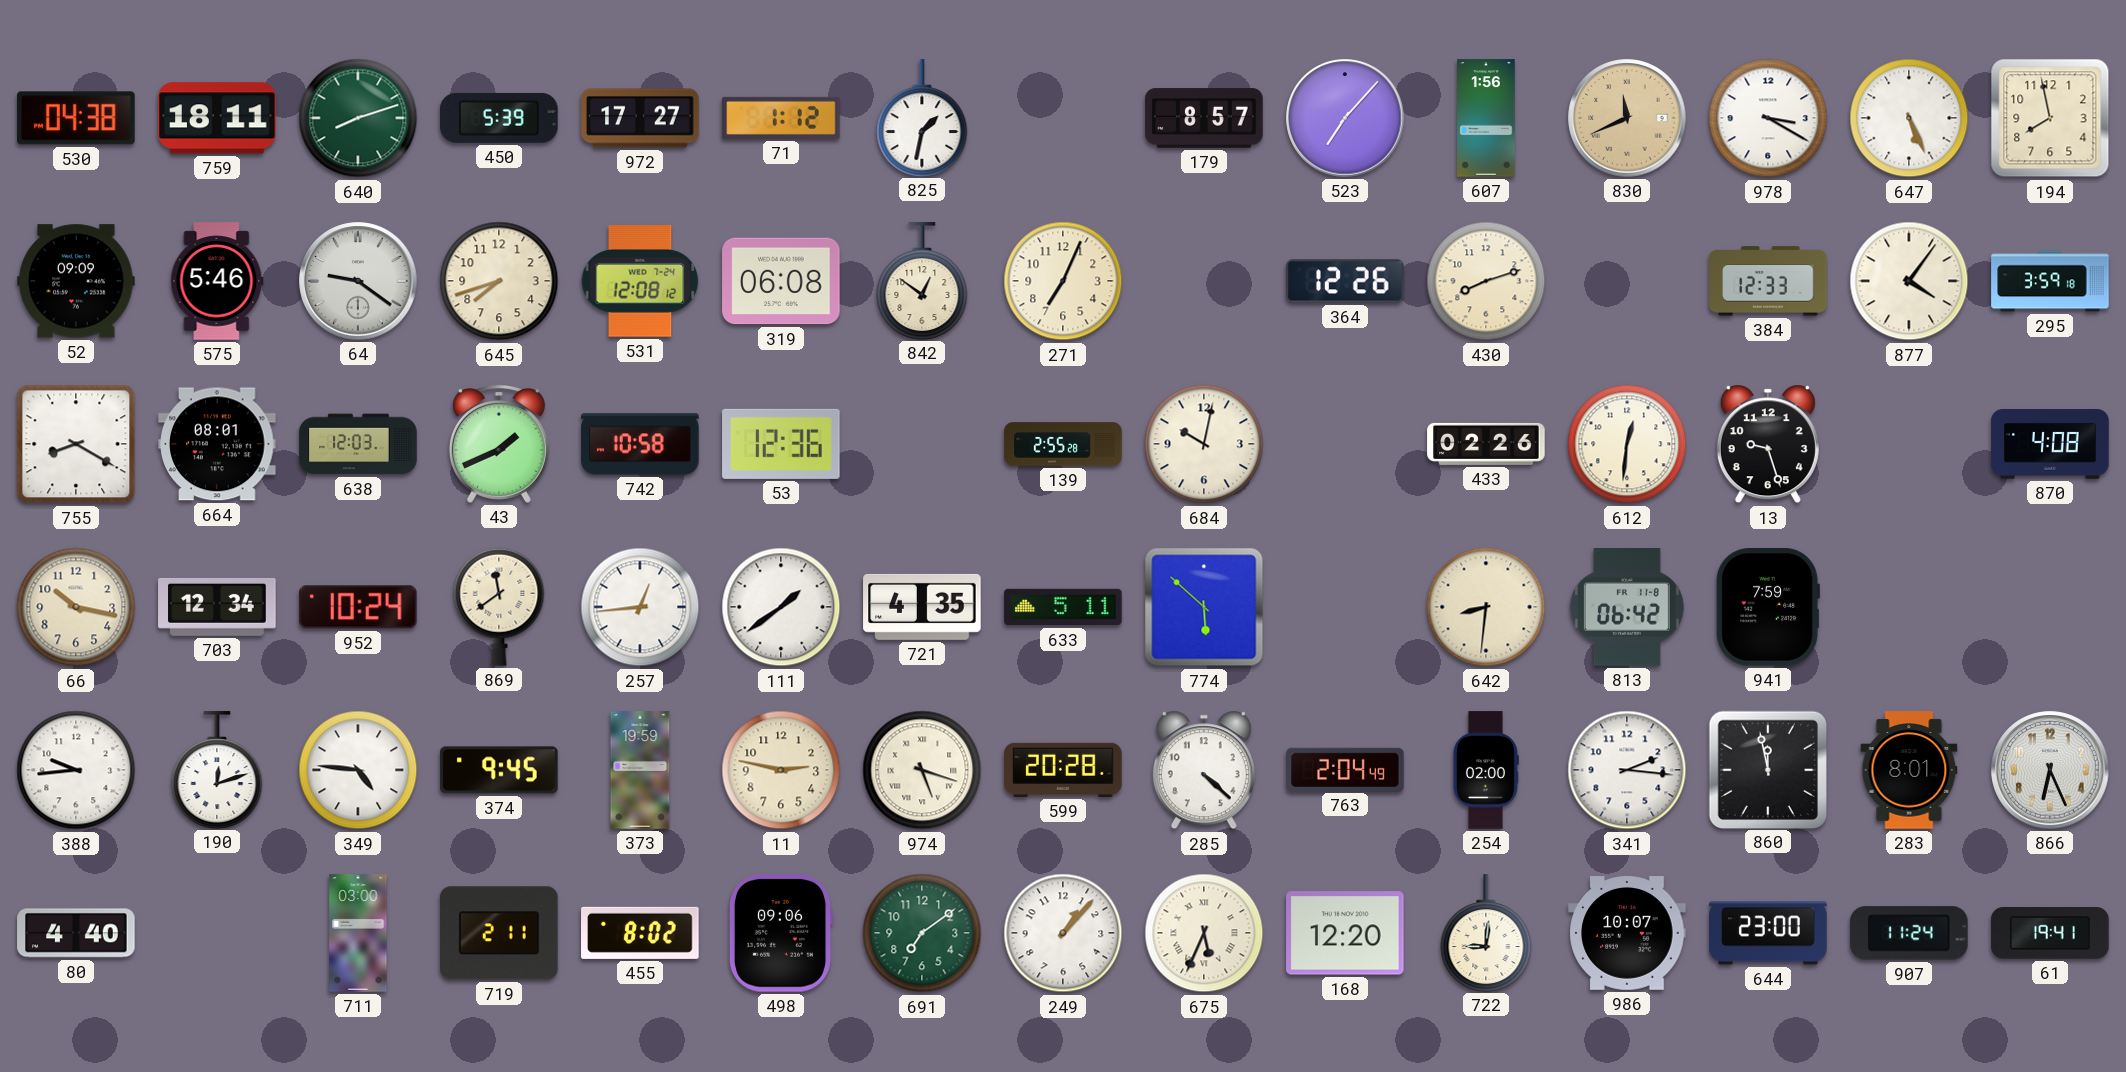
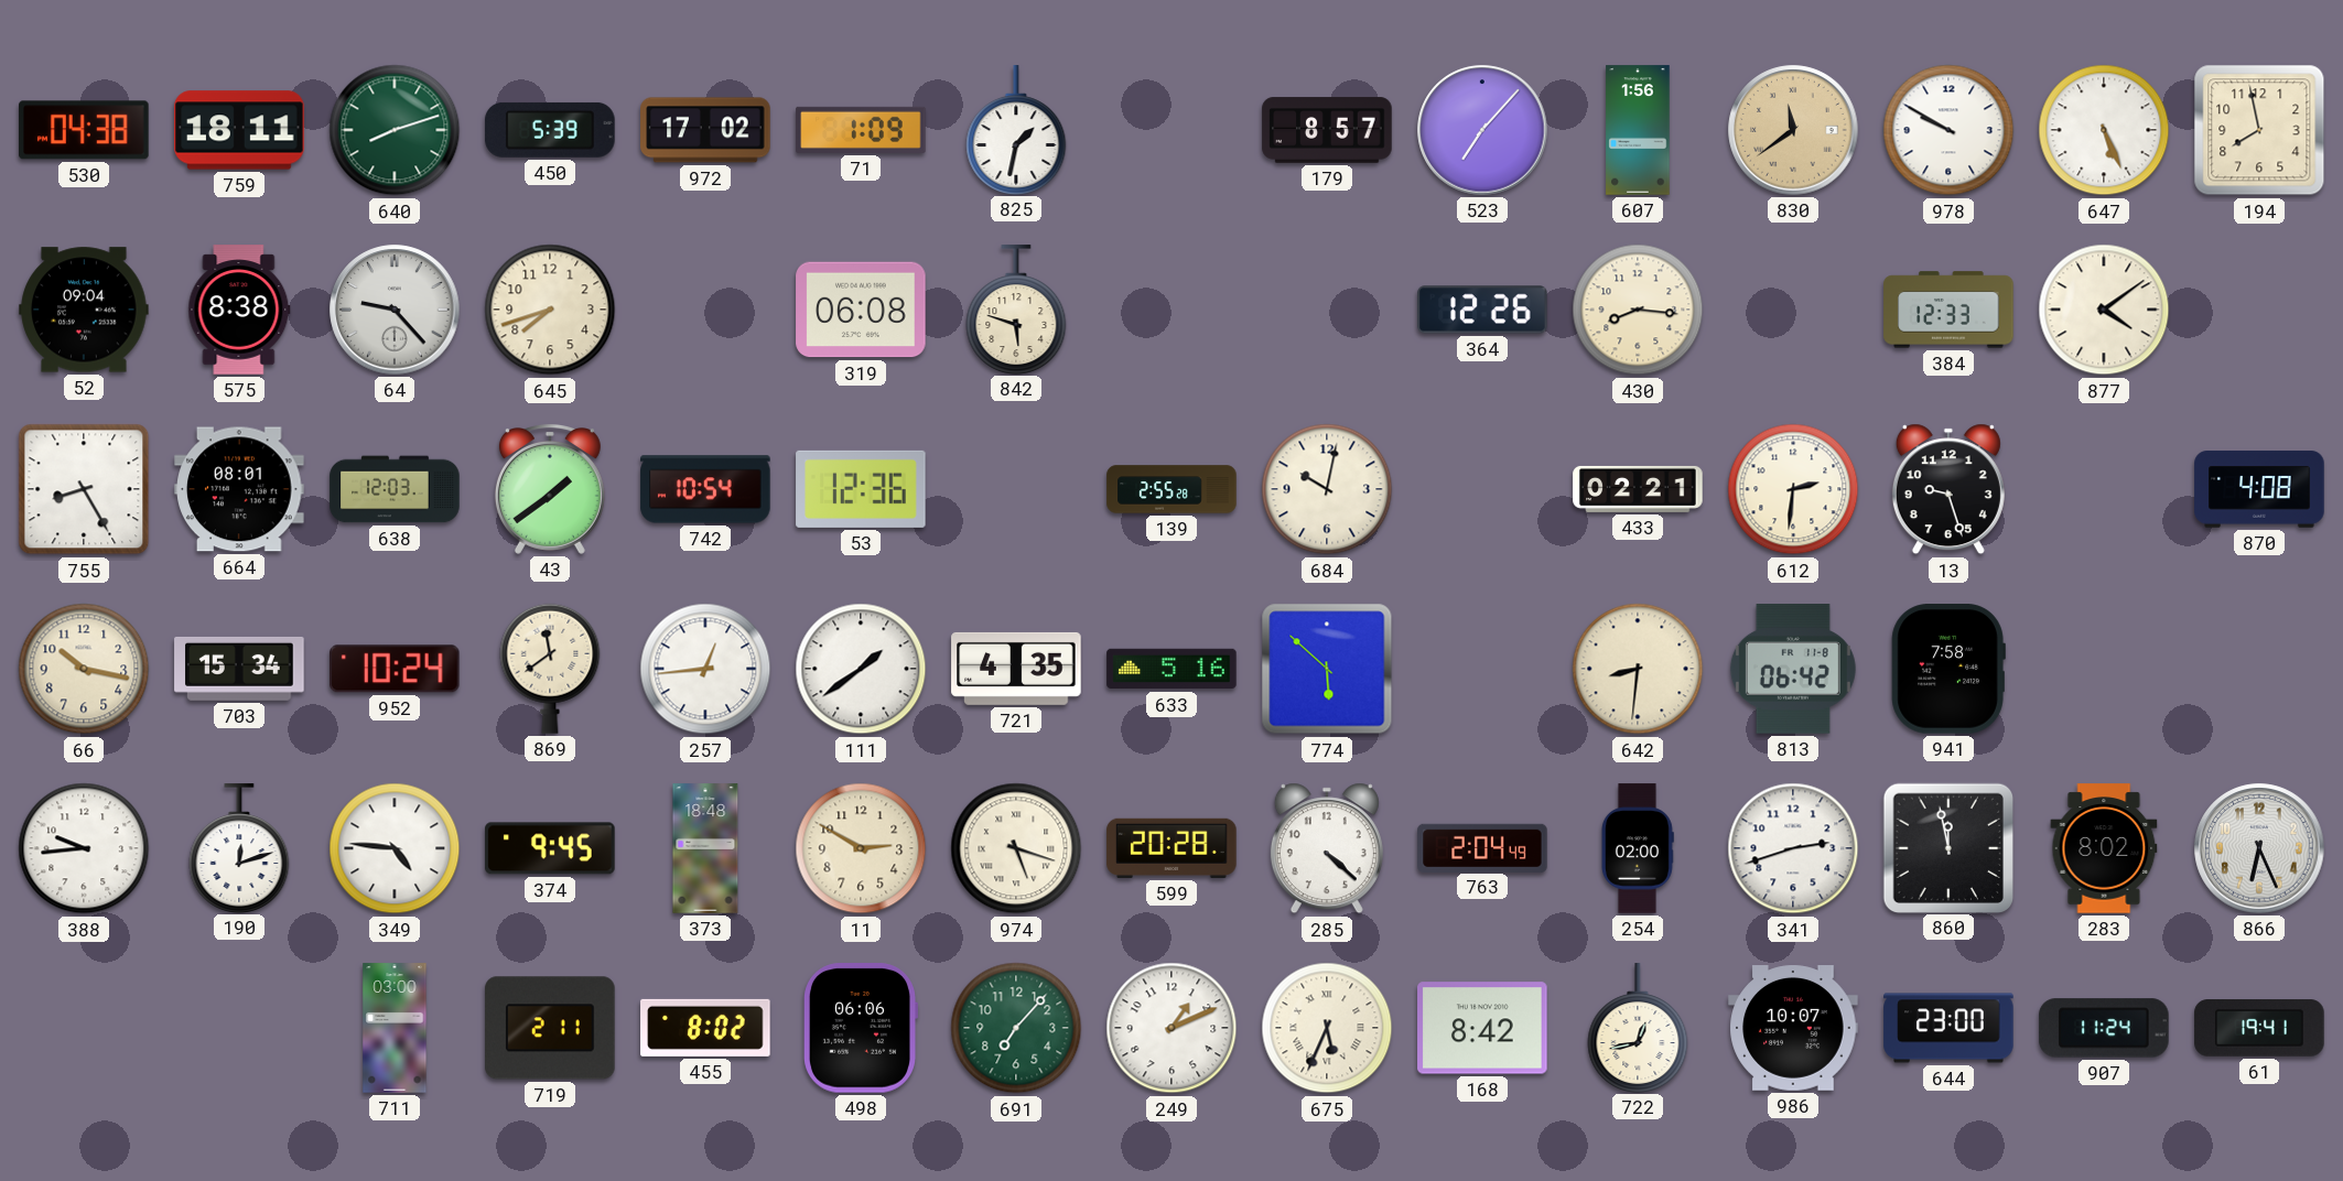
972: 17:27 -> 17:02
71: 1:12 -> 1:09
830: 11:41 -> 11:39
978: 3:20 -> 9:50
52: 09:09 -> 09:04
575: 5:46 -> 8:38
64: 9:21 -> 9:23
531: 12:08 -> none
842: 12:51 -> 5:48
271: 7:04 -> none
430: 8:12 -> 8:16
877: 4:06 -> 4:09
295: 3:59 -> none
755: 8:20 -> 8:25
43: 1:41 -> 1:39
742: 10:58 -> 10:54
433: 02:26 -> 02:21
612: 12:31 -> 2:31
703: 12:34 -> 15:34
633: 5:11 -> 5:16
941: 7:59 -> 7:58
373: 19:59 -> 18:48
11: 2:47 -> 2:50
341: 2:16 -> 2:42
283: 8:01 -> 8:02
80: 4:40 -> none
498: 09:06 -> 06:06
691: 7:09 -> 7:07
249: 1:07 -> 1:11
168: 12:20 -> 8:42
722: 9:01 -> 12:43
